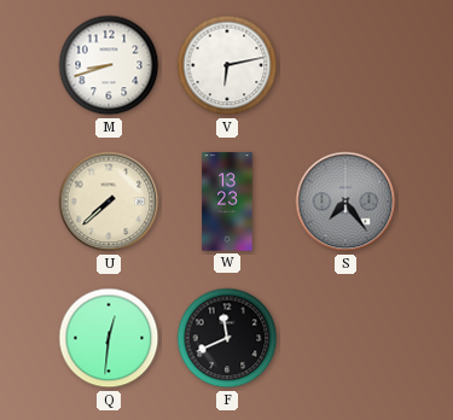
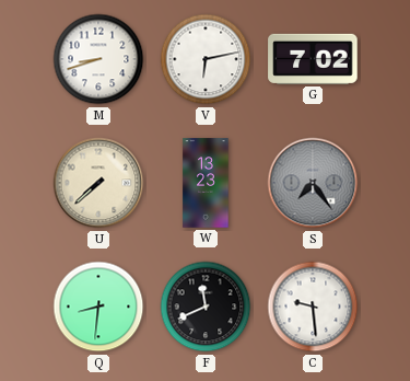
G: none -> 7:02
Q: 12:31 -> 8:31
C: none -> 9:29
